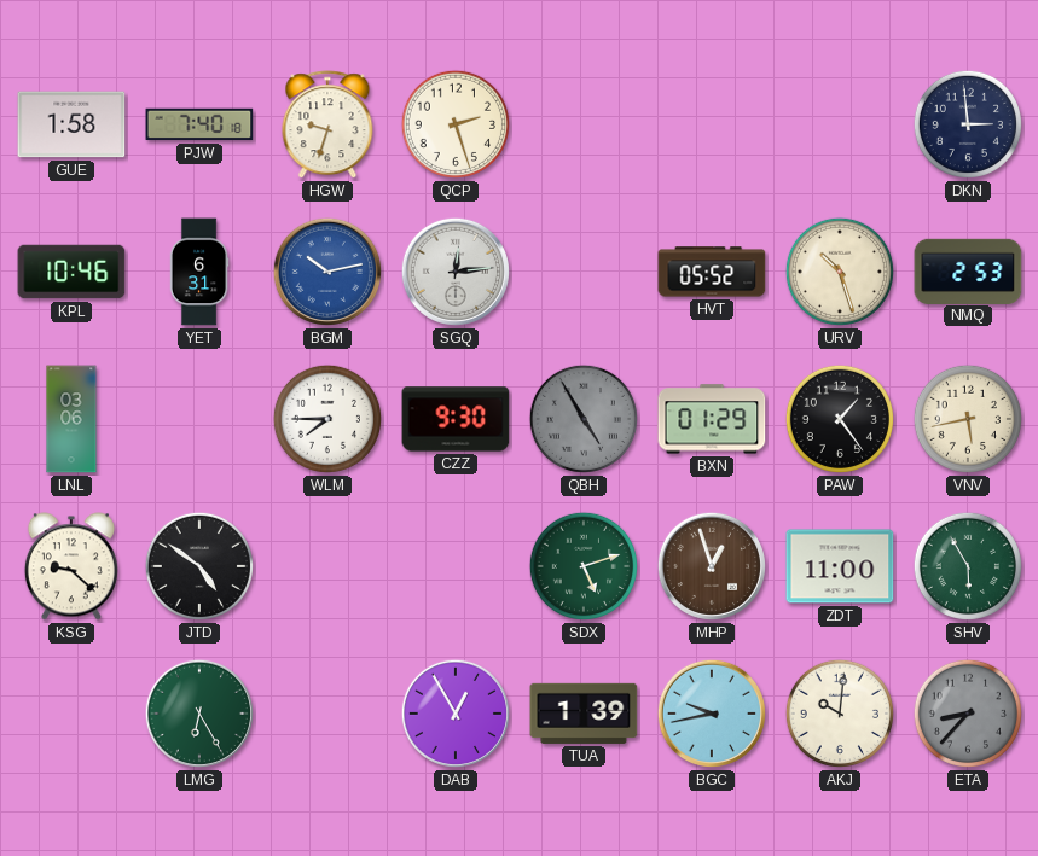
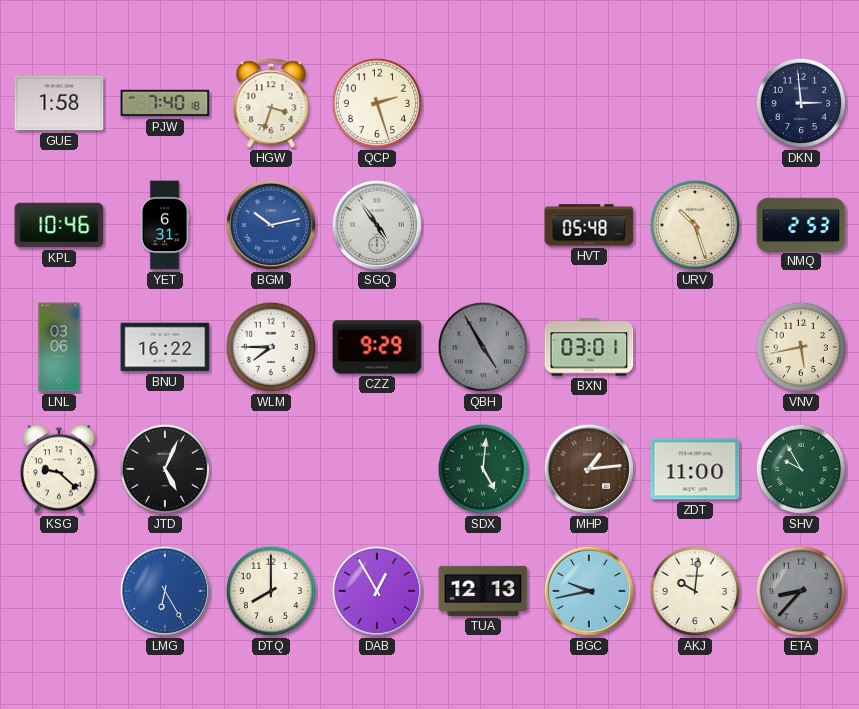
HGW: 9:33 -> 3:33
SGQ: 12:14 -> 4:54
HVT: 05:52 -> 05:48
BNU: none -> 16:22
CZZ: 9:30 -> 9:29
BXN: 01:29 -> 03:01
PAW: 1:24 -> none
JTD: 4:51 -> 5:04
SDX: 5:12 -> 5:01
MHP: 12:57 -> 1:14
SHV: 5:55 -> 9:55
LMG dial: green -> blue
DTQ: none -> 8:00
TUA: 1:39 -> 12:13
